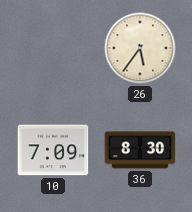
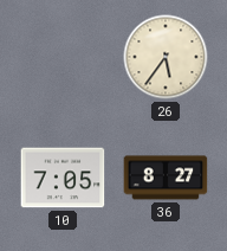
10: 7:09 -> 7:05
36: 8:30 -> 8:27
